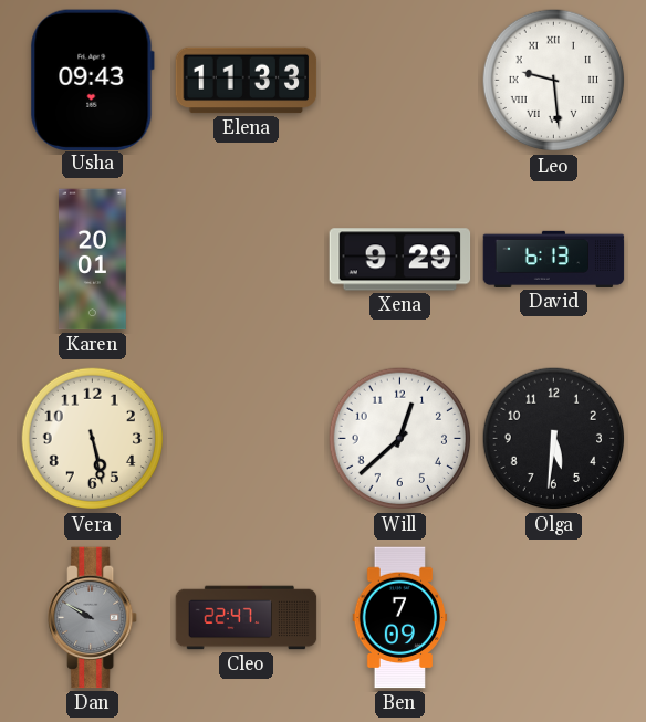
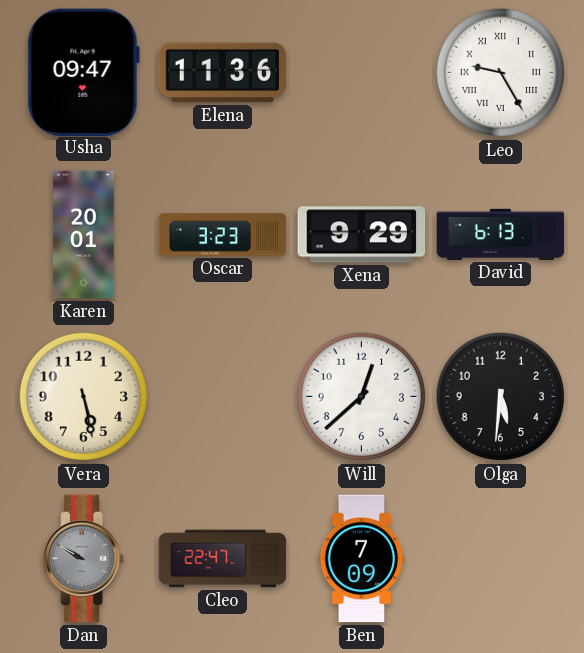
Usha: 09:43 -> 09:47
Elena: 11:33 -> 11:36
Leo: 9:29 -> 9:25
Oscar: none -> 3:23
